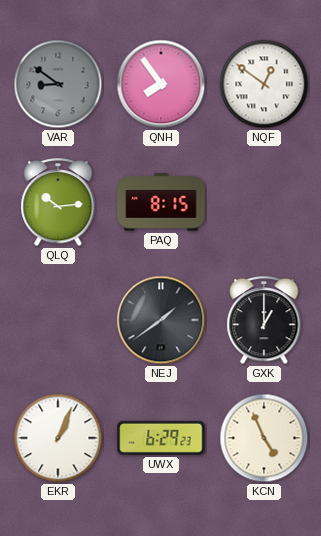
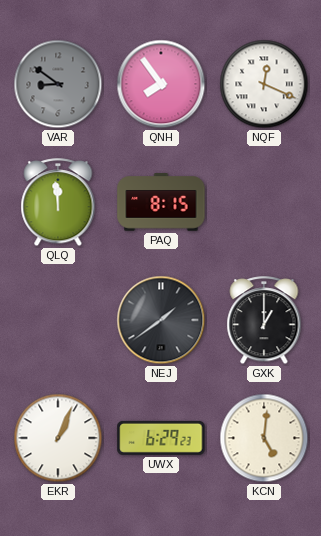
NQF: 12:51 -> 12:19
QLQ: 10:14 -> 11:59
KCN: 4:56 -> 5:01
